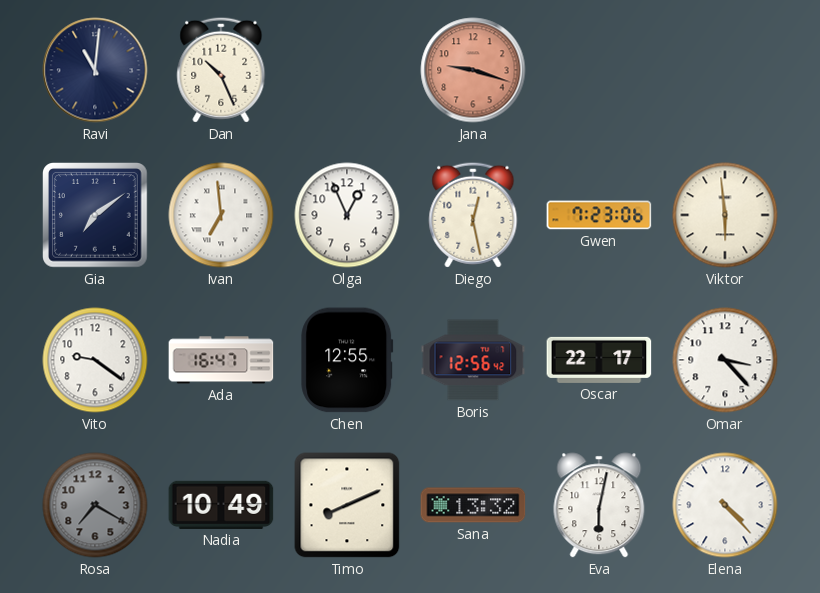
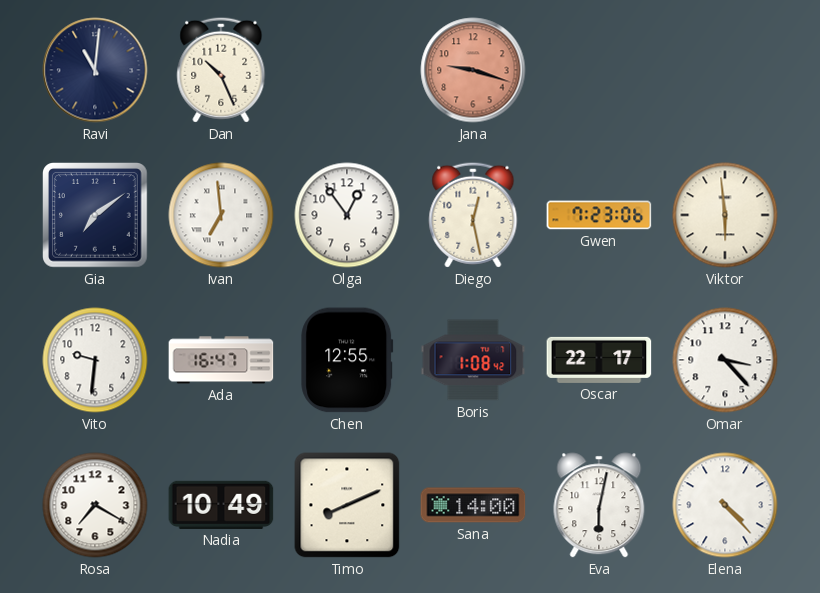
Olga: 12:56 -> 12:54
Vito: 9:21 -> 9:31
Boris: 12:56 -> 1:08
Rosa dial: grey -> white
Sana: 13:32 -> 14:00
